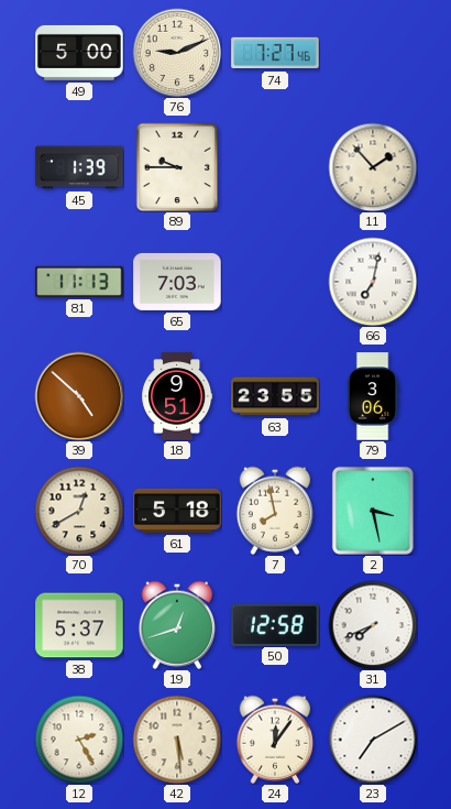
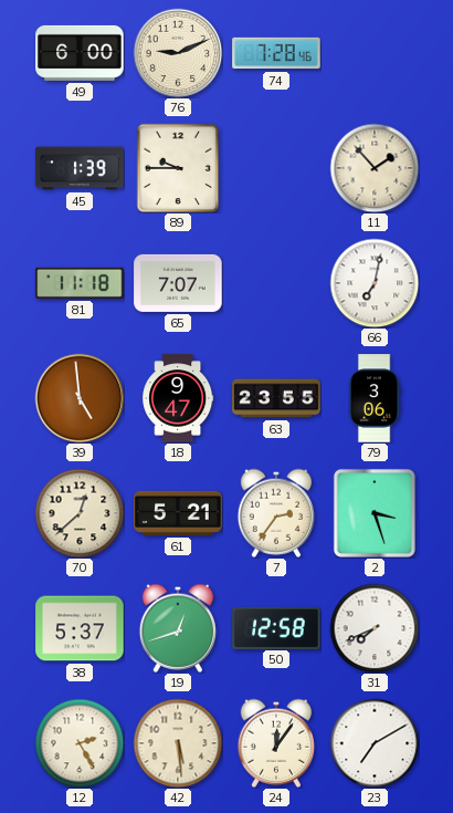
49: 5:00 -> 6:00
74: 7:27 -> 7:28
81: 11:13 -> 11:18
65: 7:03 -> 7:07
39: 4:52 -> 4:59
18: 9:51 -> 9:47
70: 12:40 -> 12:38
61: 5:18 -> 5:21
7: 7:58 -> 2:36
2: 3:28 -> 3:27
